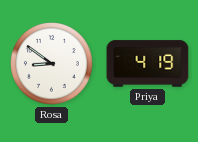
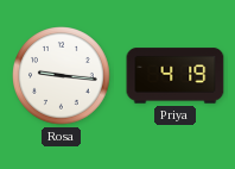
Rosa: 8:51 -> 9:16
